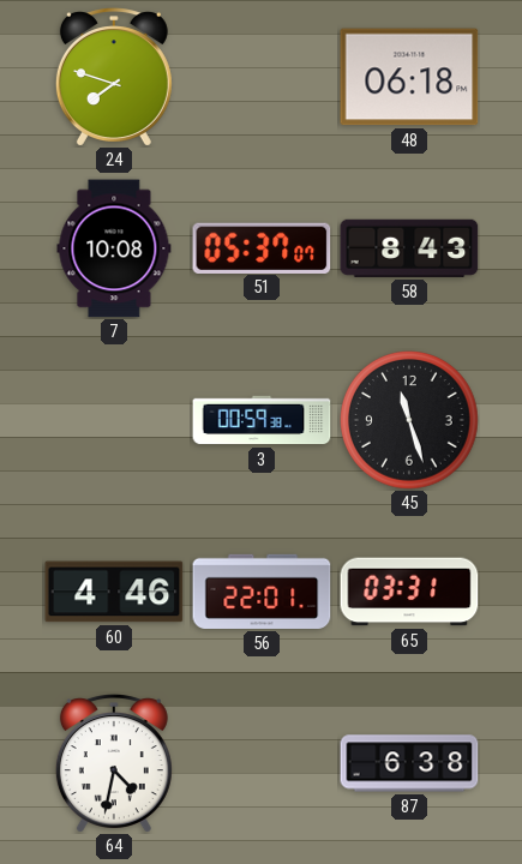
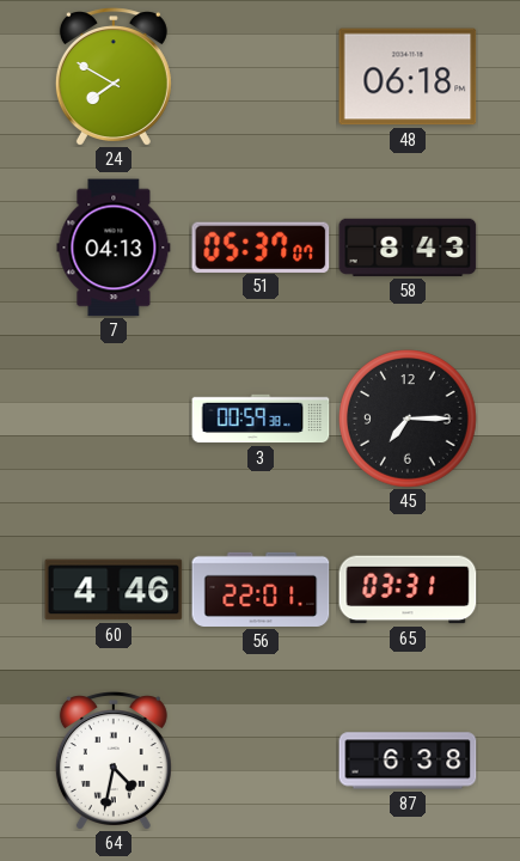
24: 7:48 -> 7:50
7: 10:08 -> 04:13
45: 11:27 -> 7:15
